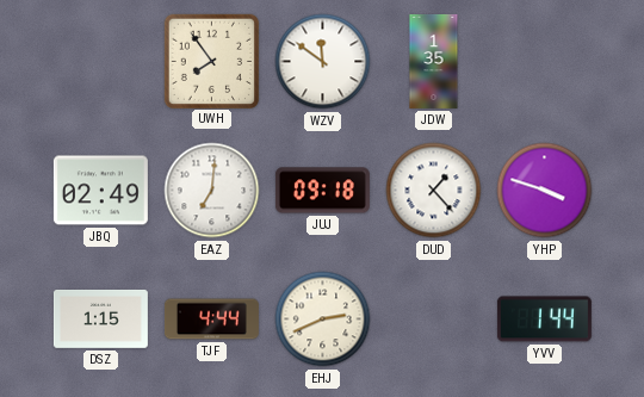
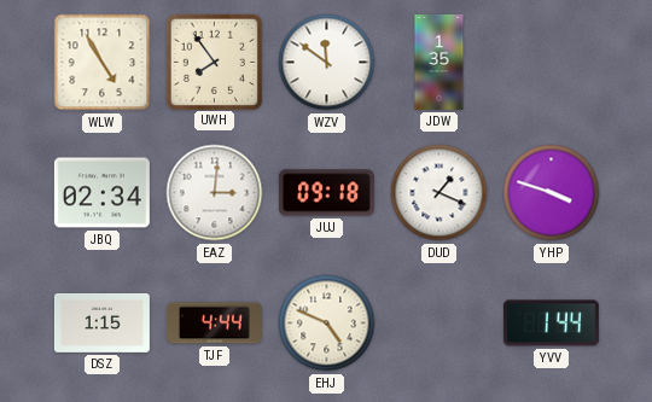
WLW: none -> 4:55
JBQ: 02:49 -> 02:34
EAZ: 7:01 -> 3:01
DUD: 1:23 -> 1:19
EHJ: 2:41 -> 4:49
